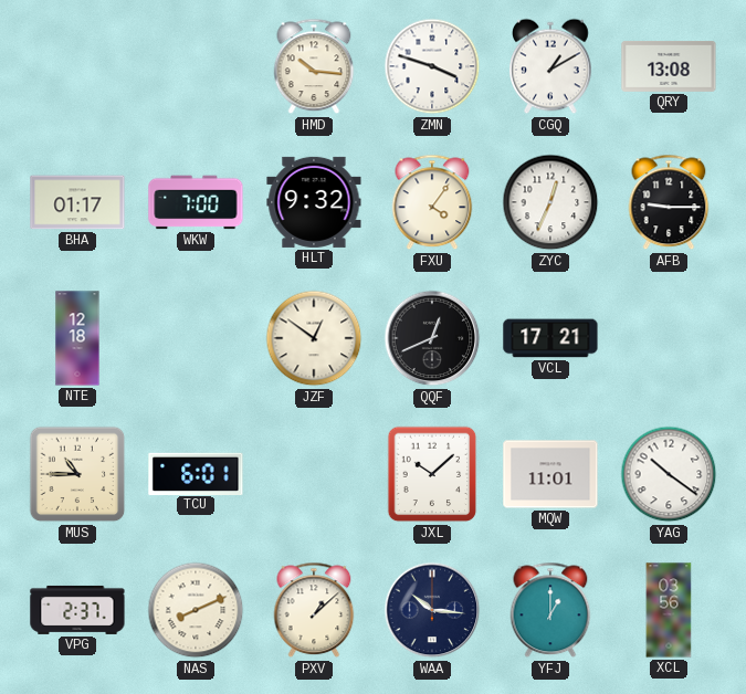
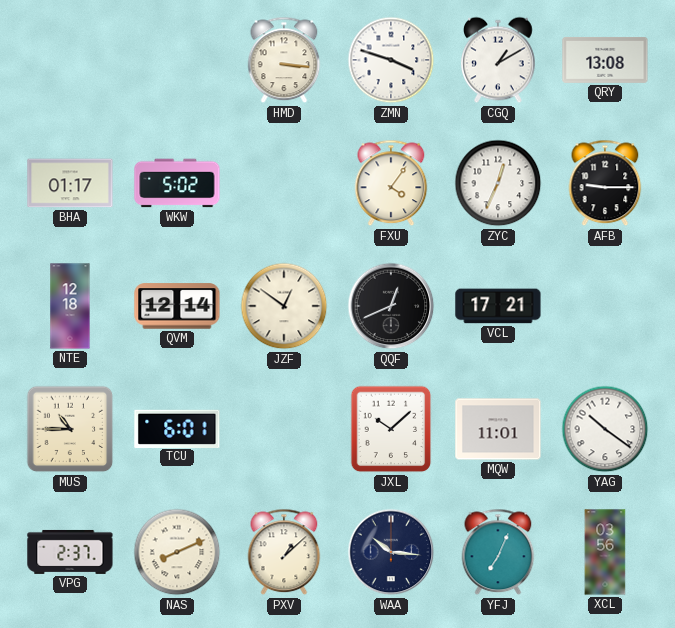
HMD: 10:16 -> 3:16
WKW: 7:00 -> 5:02
HLT: 9:32 -> none
QVM: none -> 12:14
YFJ: 1:00 -> 7:04
